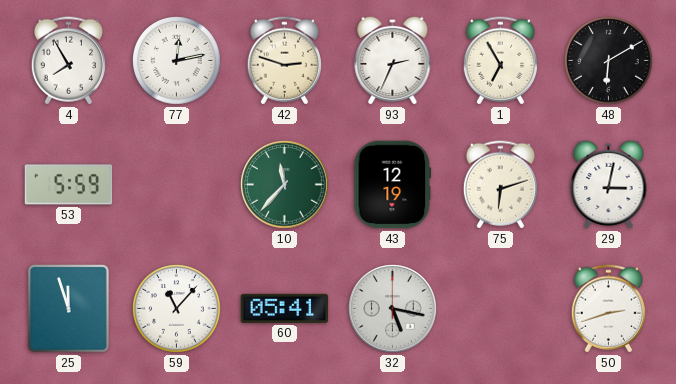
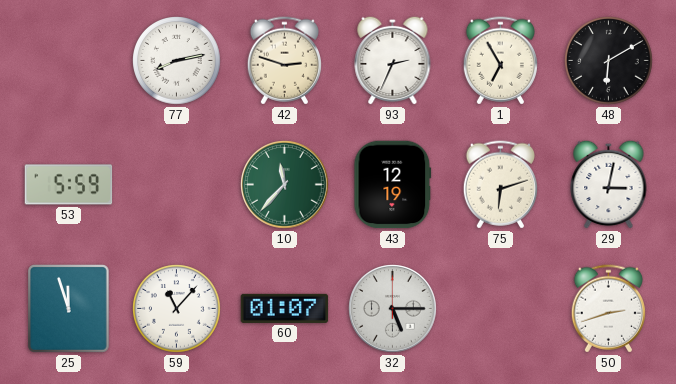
4: 7:55 -> none
77: 12:13 -> 8:13
60: 05:41 -> 01:07
32: 5:17 -> 5:15
